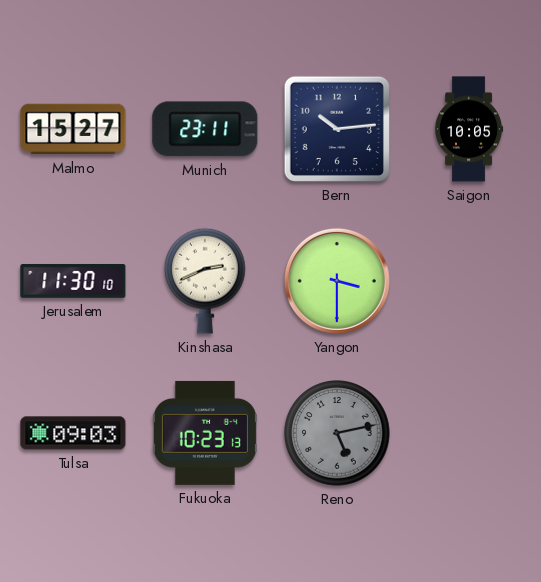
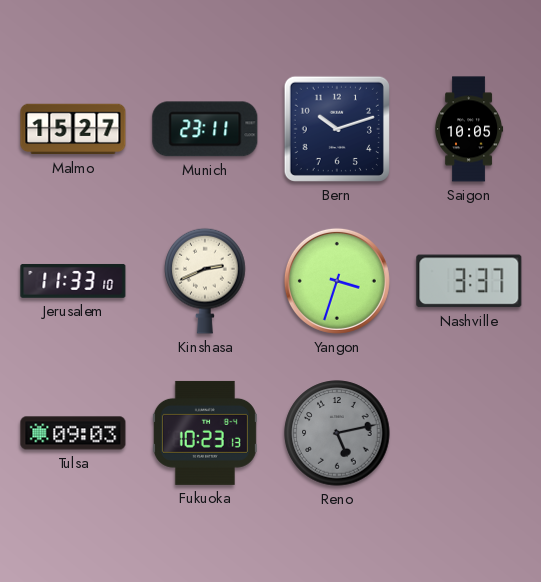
Bern: 10:14 -> 10:12
Jerusalem: 11:30 -> 11:33
Yangon: 3:30 -> 3:33
Nashville: none -> 3:37
